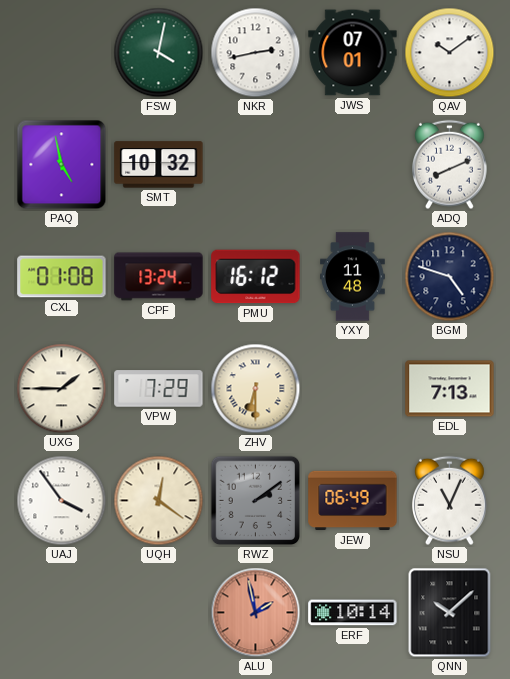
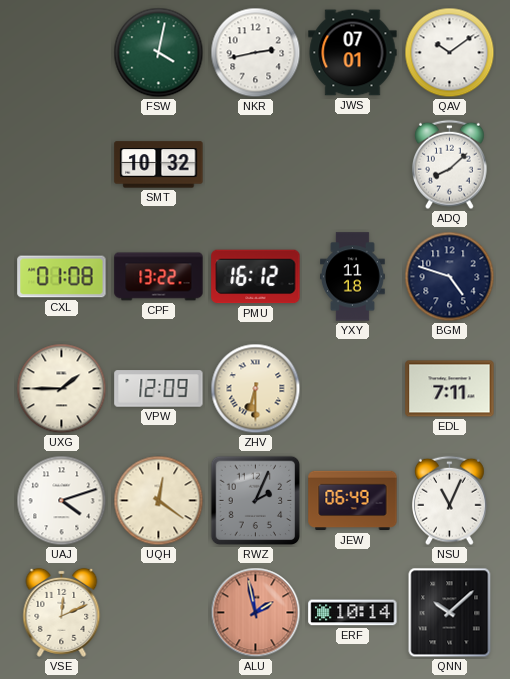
PAQ: 4:58 -> none
ADQ: 8:11 -> 8:08
CPF: 13:24 -> 13:22
YXY: 11:48 -> 11:18
VPW: 7:29 -> 12:09
EDL: 7:13 -> 7:11
UAJ: 3:54 -> 4:12
RWZ: 2:09 -> 2:04
VSE: none -> 12:11
